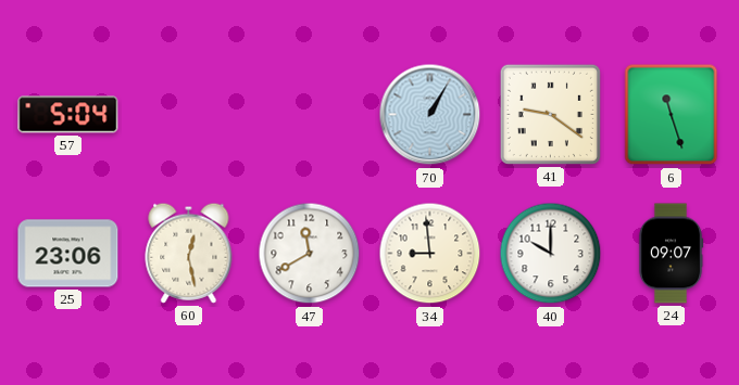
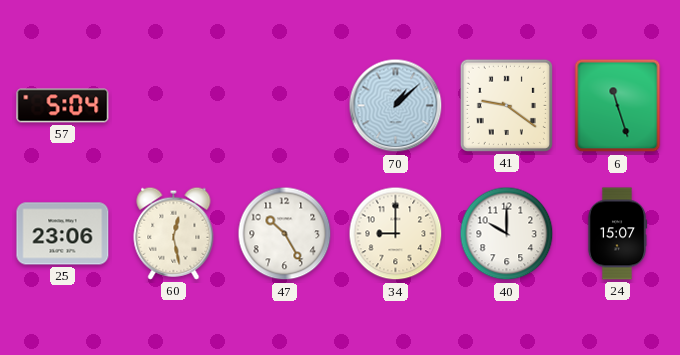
70: 1:05 -> 1:08
47: 11:40 -> 10:25
34: 8:59 -> 9:00
24: 09:07 -> 15:07
